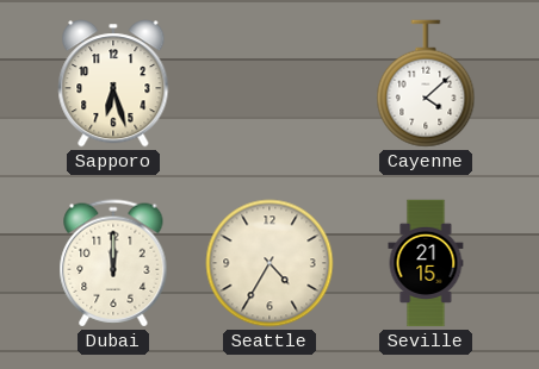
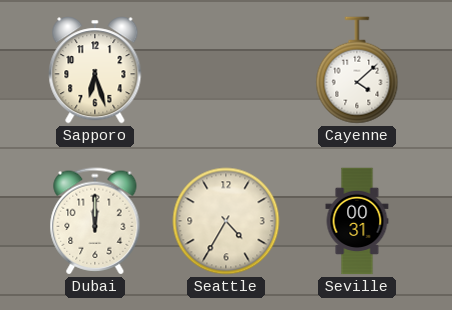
Seville: 21:15 -> 00:31
